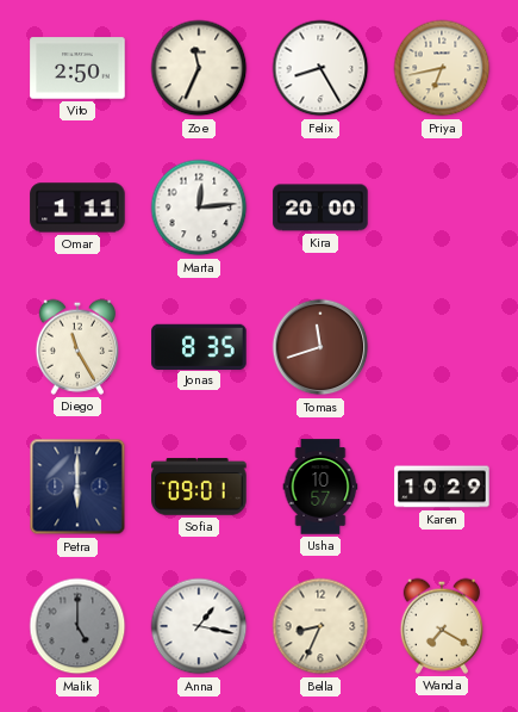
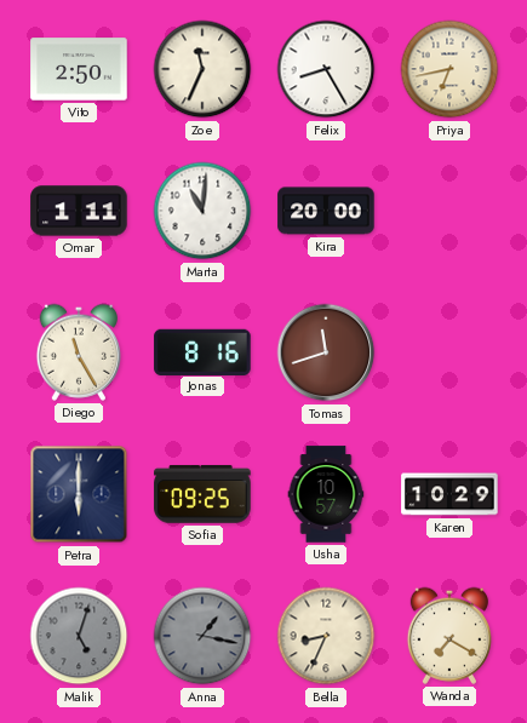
Marta: 12:14 -> 11:01
Jonas: 8:35 -> 8:16
Sofia: 09:01 -> 09:25
Malik: 5:00 -> 5:03
Anna dial: white -> grey
